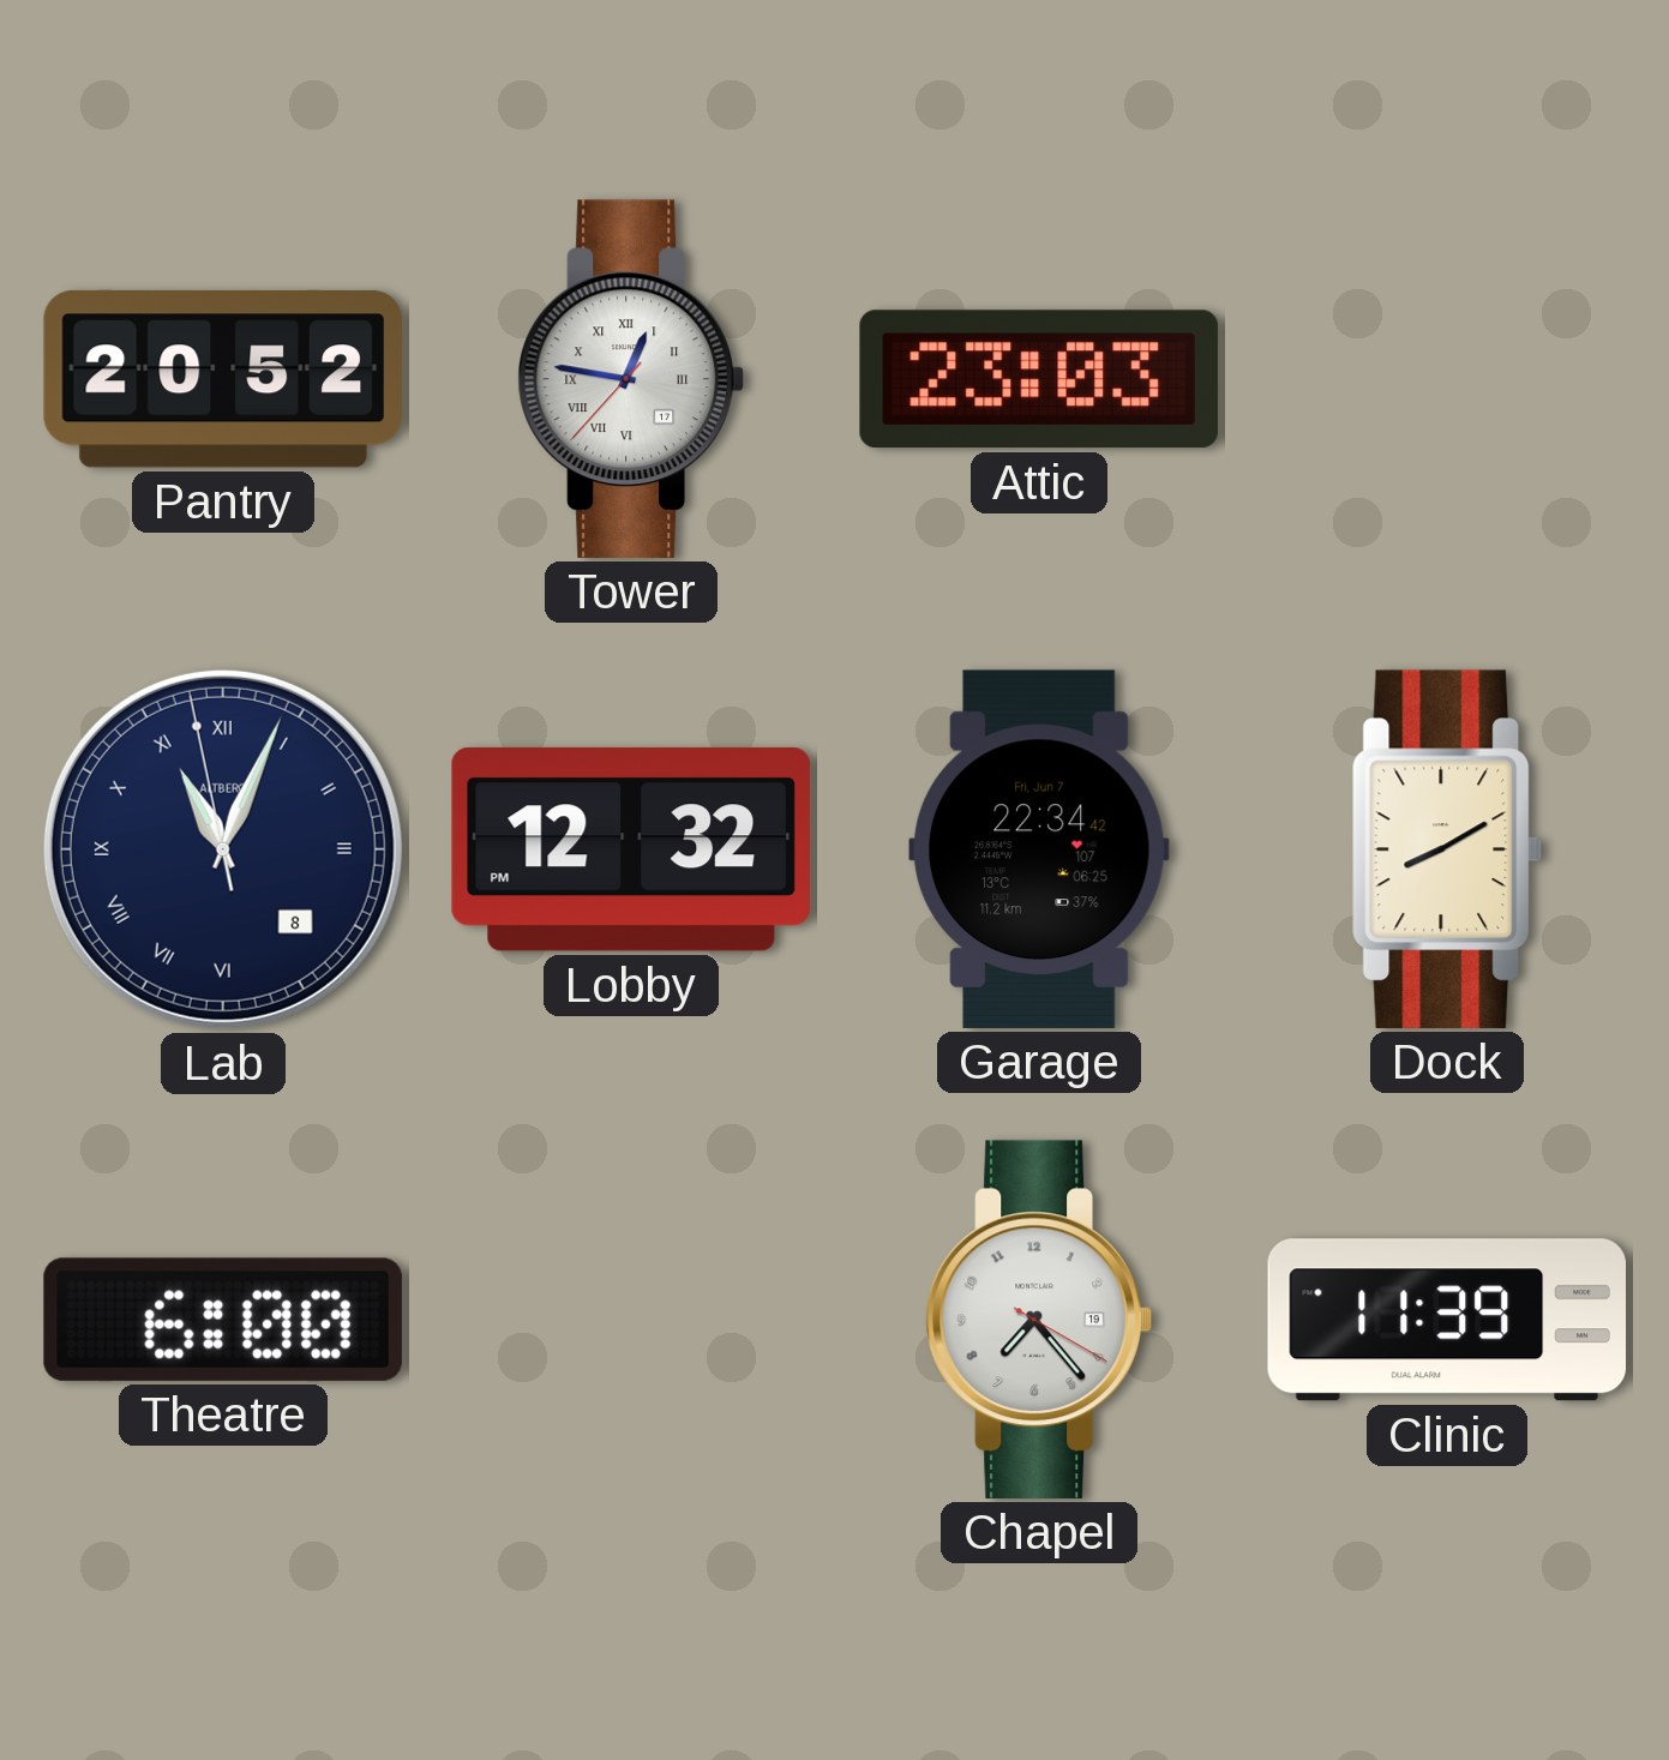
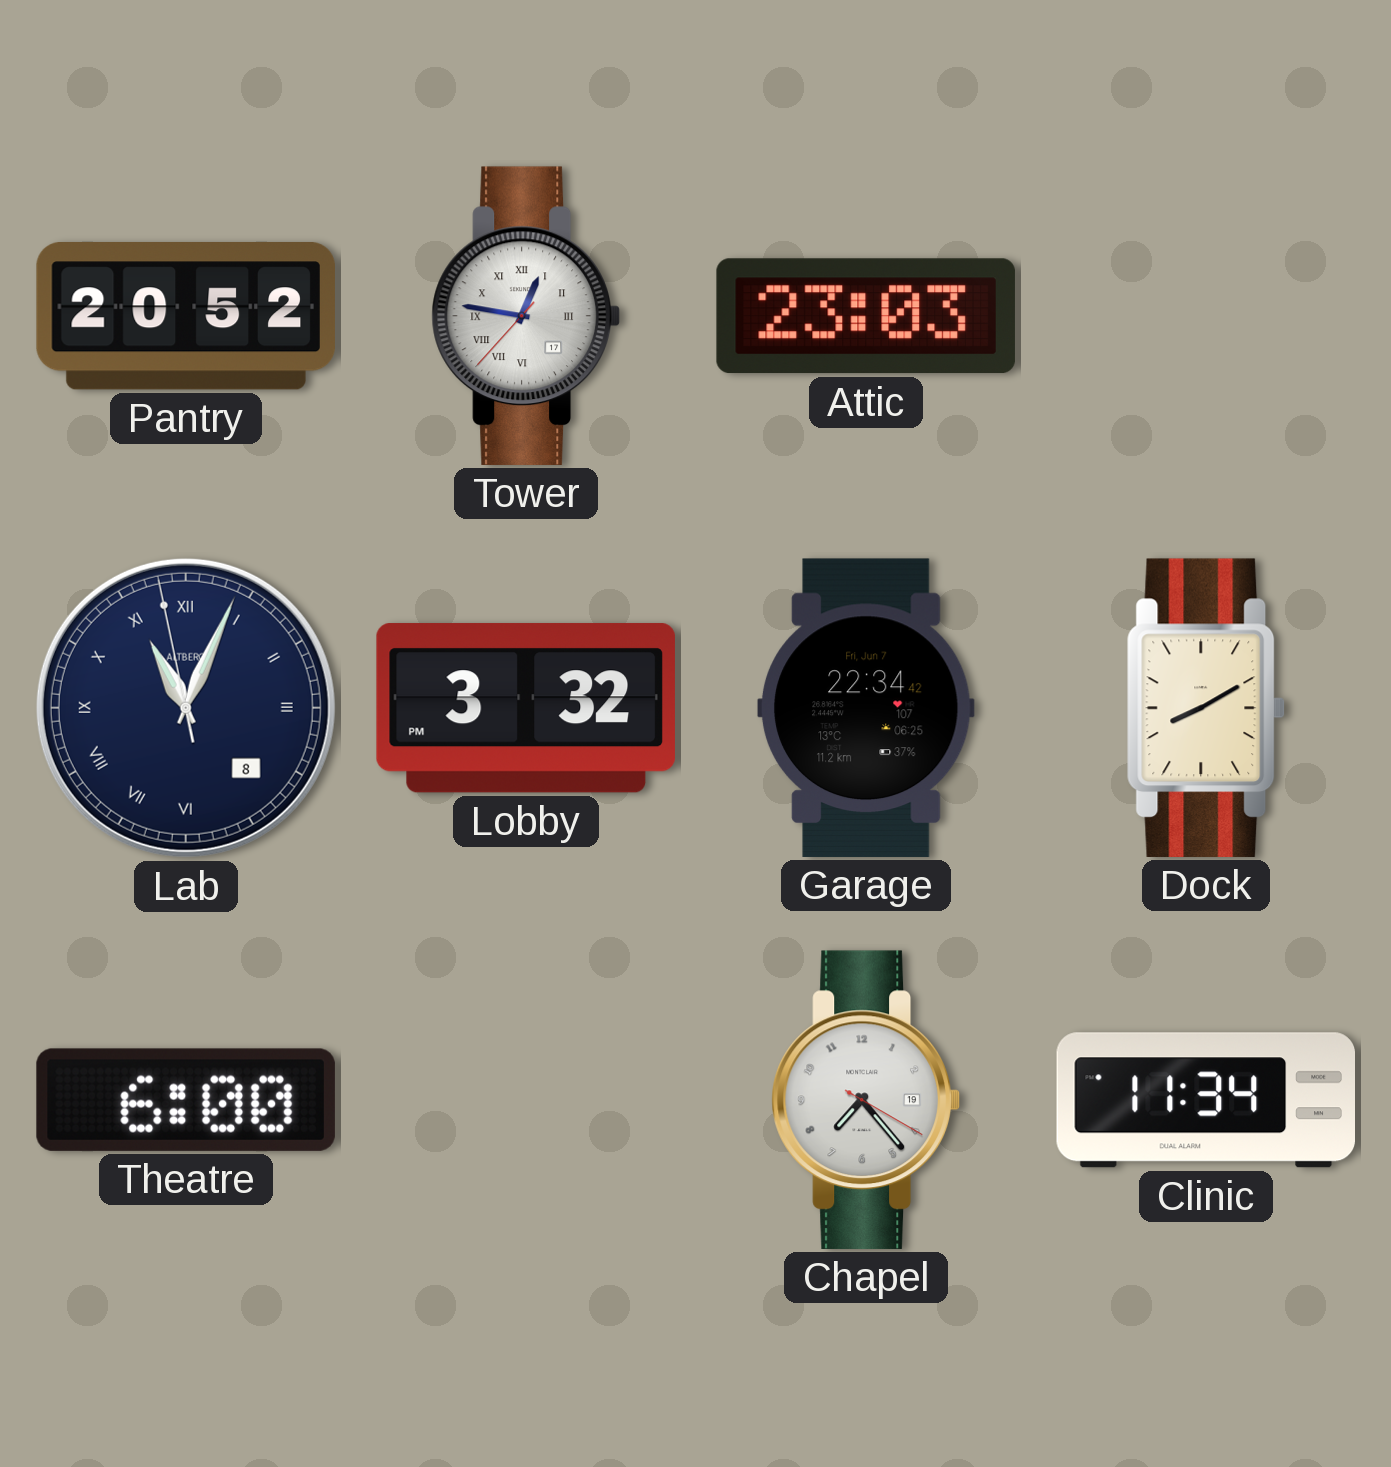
Lobby: 12:32 -> 3:32
Clinic: 11:39 -> 11:34
